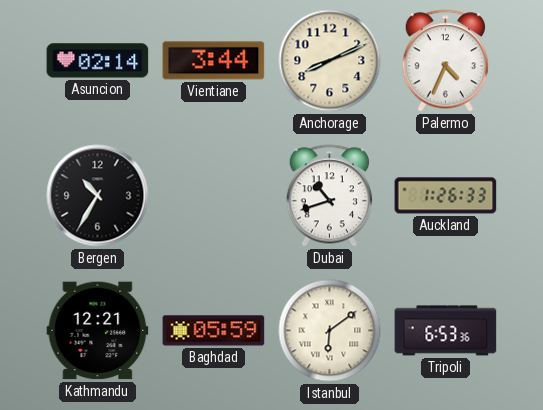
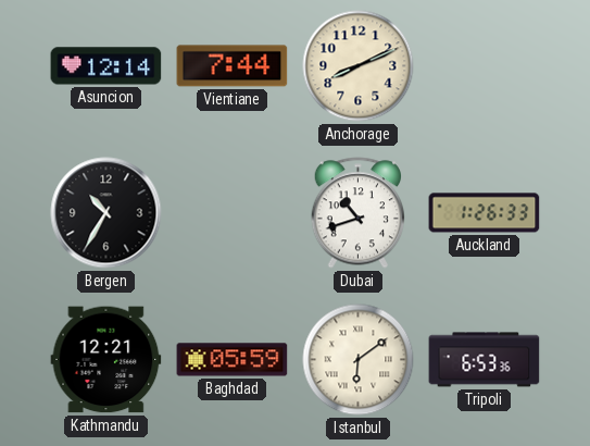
Asuncion: 02:14 -> 12:14
Vientiane: 3:44 -> 7:44
Palermo: 4:34 -> none
